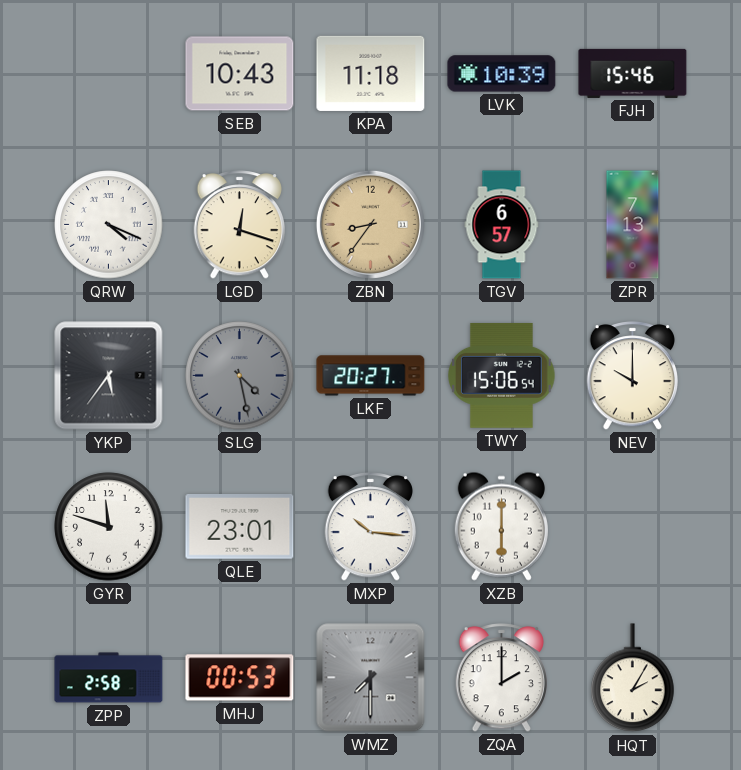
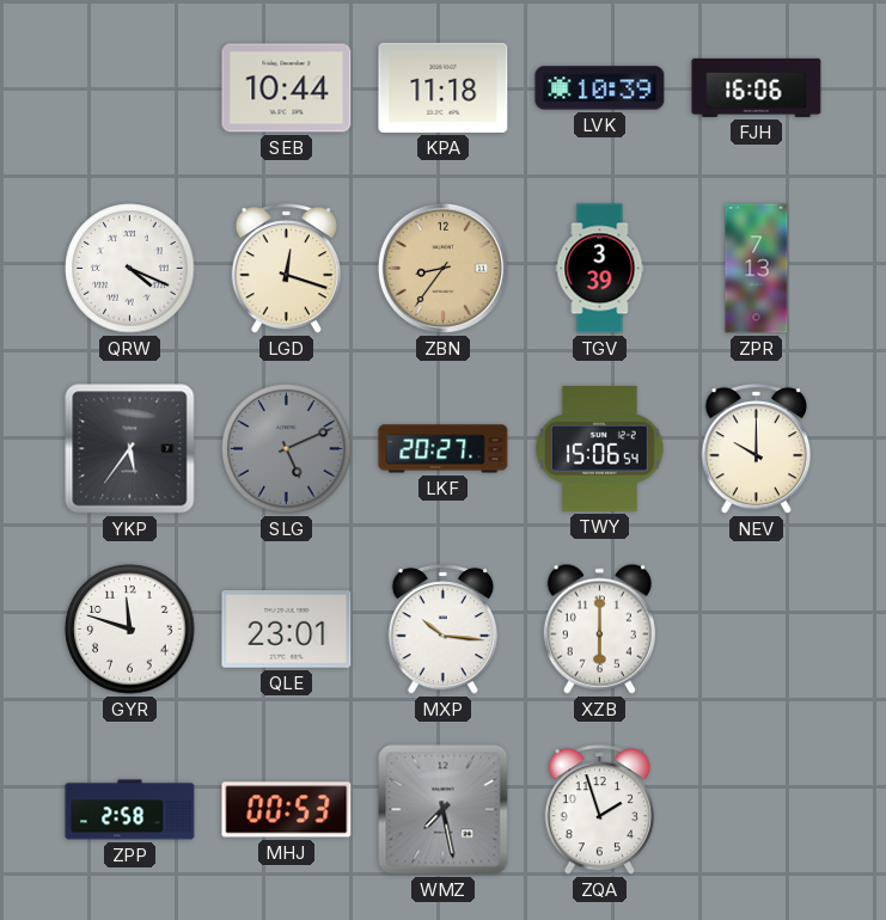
SEB: 10:43 -> 10:44
FJH: 15:46 -> 16:06
TGV: 6:57 -> 3:39
SLG: 4:28 -> 5:11
WMZ: 7:30 -> 7:28
ZQA: 2:00 -> 1:57
HQT: 2:05 -> none
